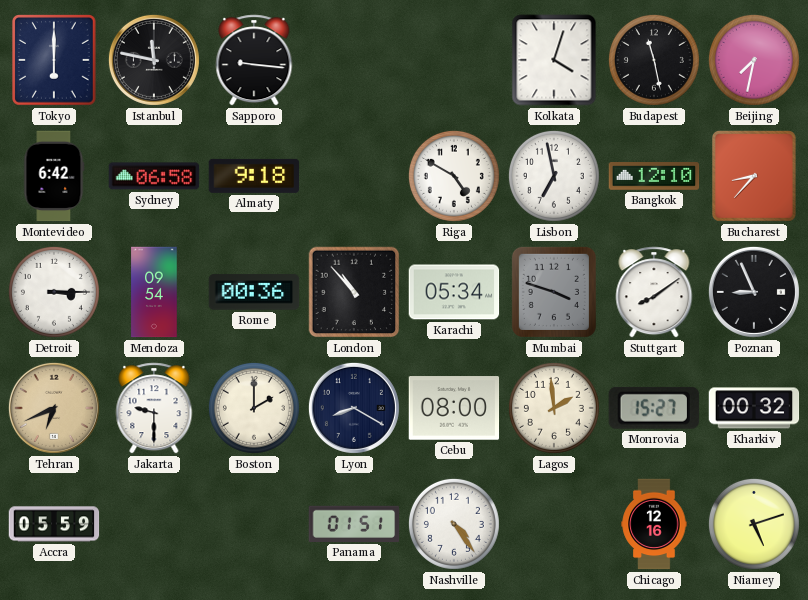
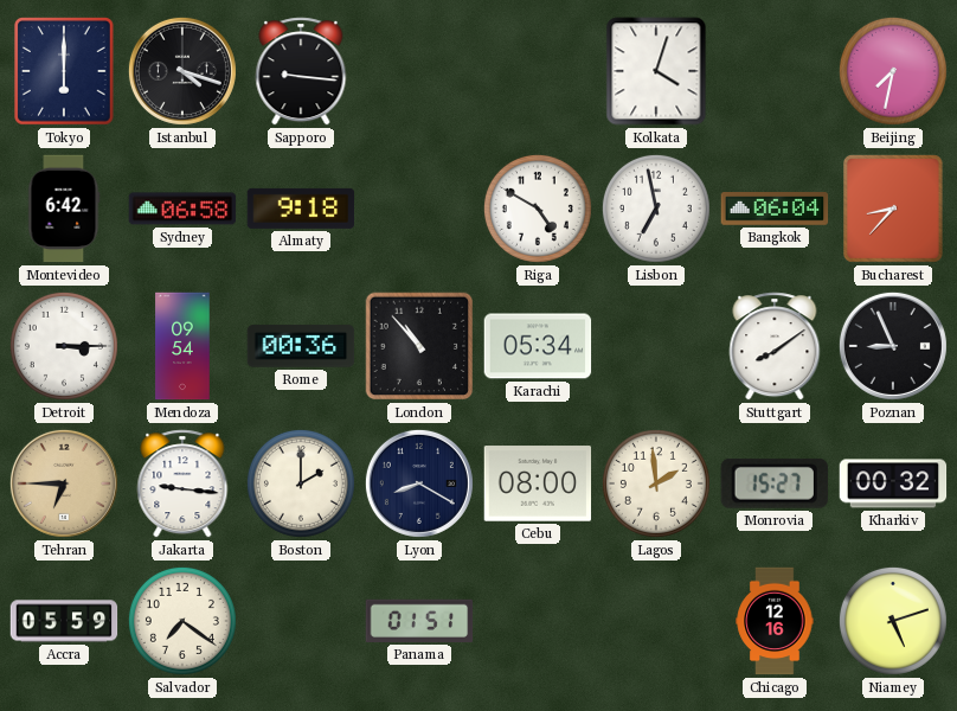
Istanbul: 11:47 -> 4:18
Budapest: 11:28 -> none
Bangkok: 12:10 -> 06:04
Mumbai: 3:48 -> none
Tehran: 6:41 -> 6:45
Jakarta: 9:30 -> 9:16
Salvador: none -> 7:21
Nashville: 4:24 -> none
